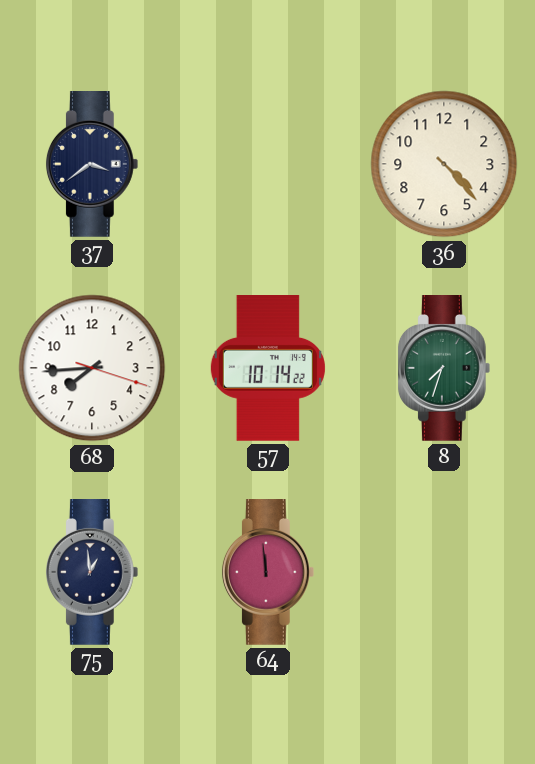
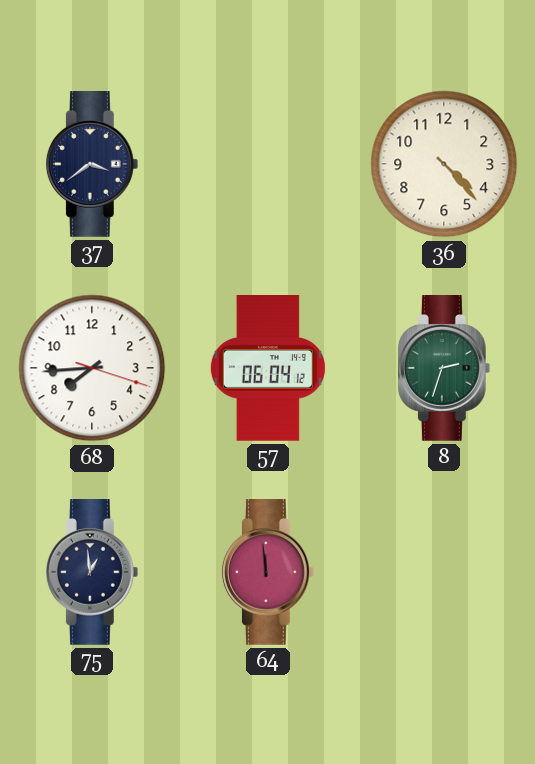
57: 10:14 -> 06:04
8: 7:33 -> 2:33
